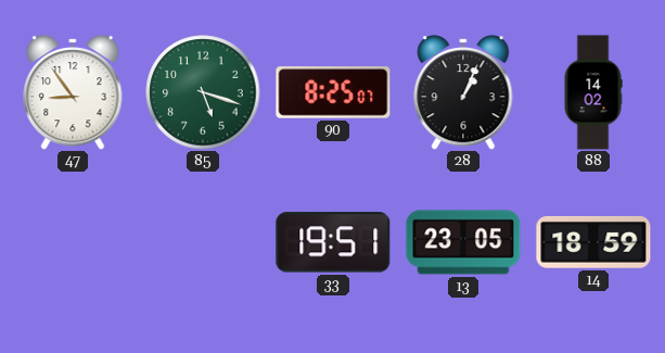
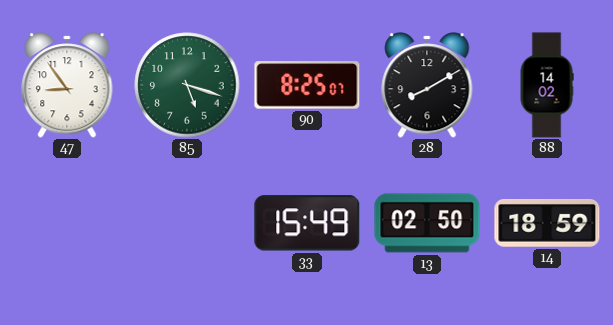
28: 1:04 -> 8:10
33: 19:51 -> 15:49
13: 23:05 -> 02:50
